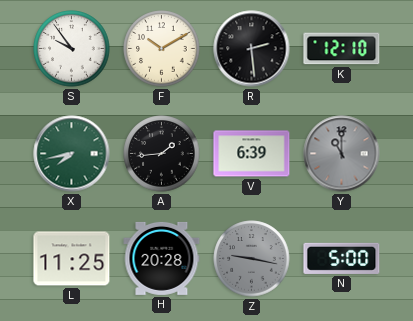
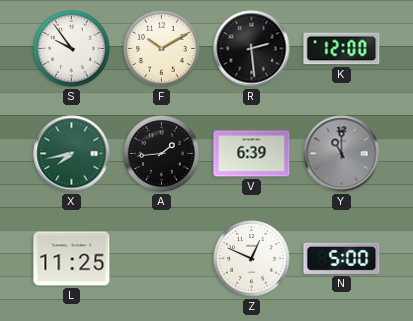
K: 12:10 -> 12:00
H: 20:28 -> none
Z: 9:17 -> 12:49
Z dial: grey -> white
